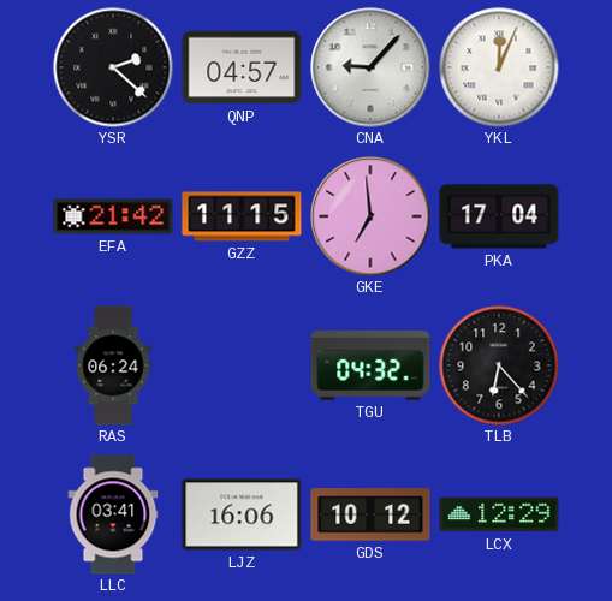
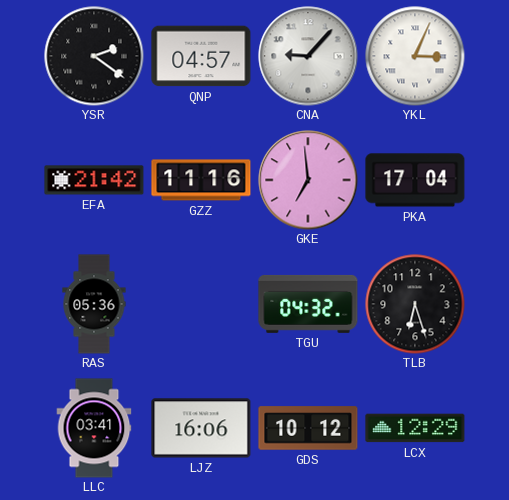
YSR: 2:22 -> 2:21
YKL: 12:04 -> 3:04
GZZ: 11:15 -> 11:16
RAS: 06:24 -> 05:36
TLB: 6:23 -> 6:27
